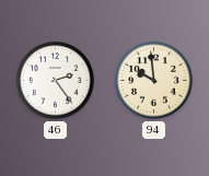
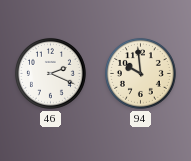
46: 2:24 -> 2:19
